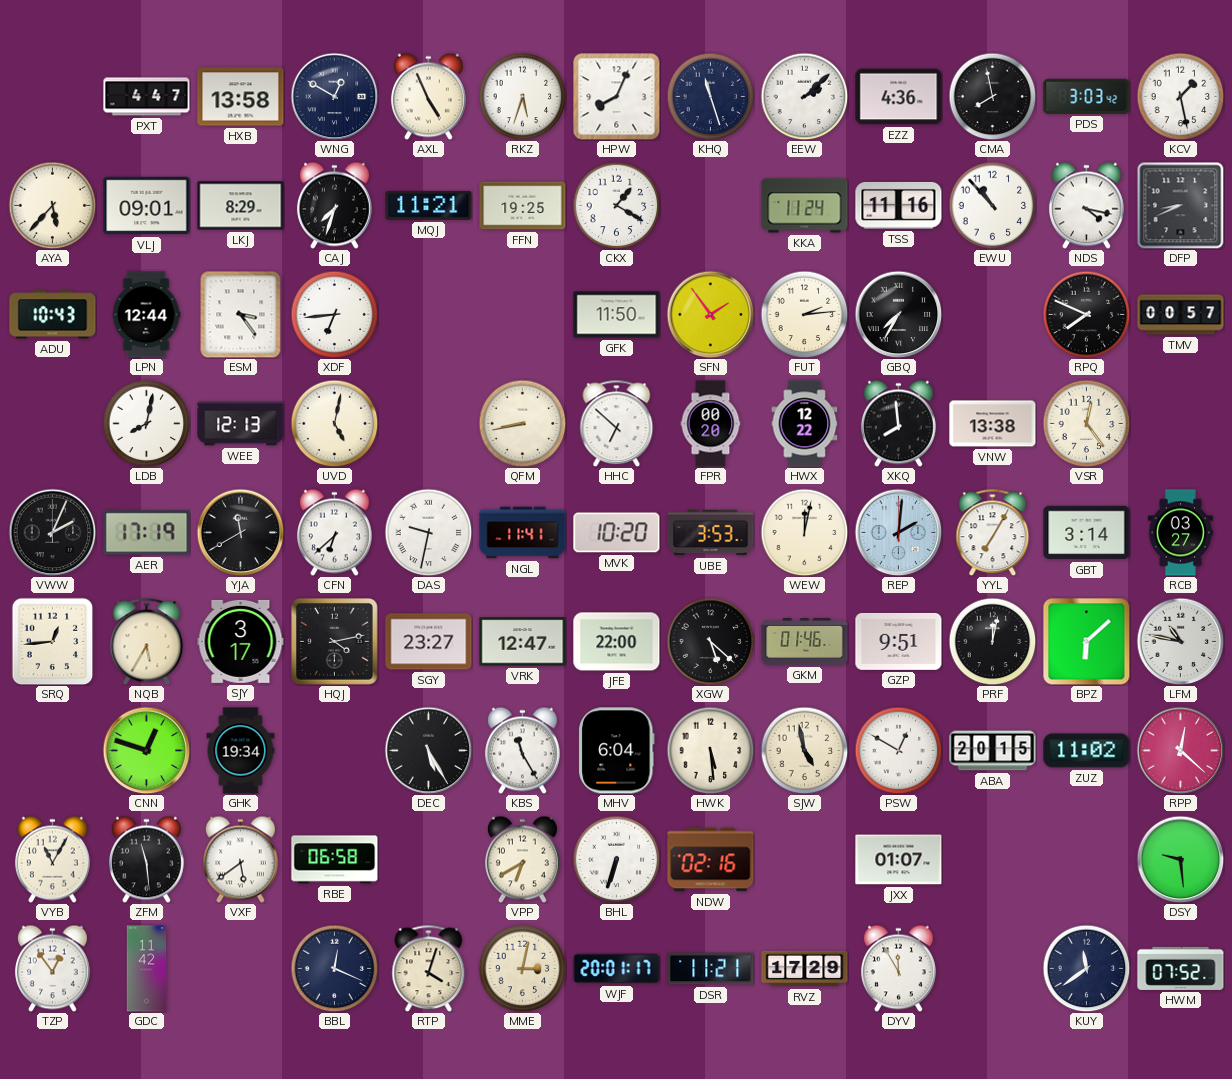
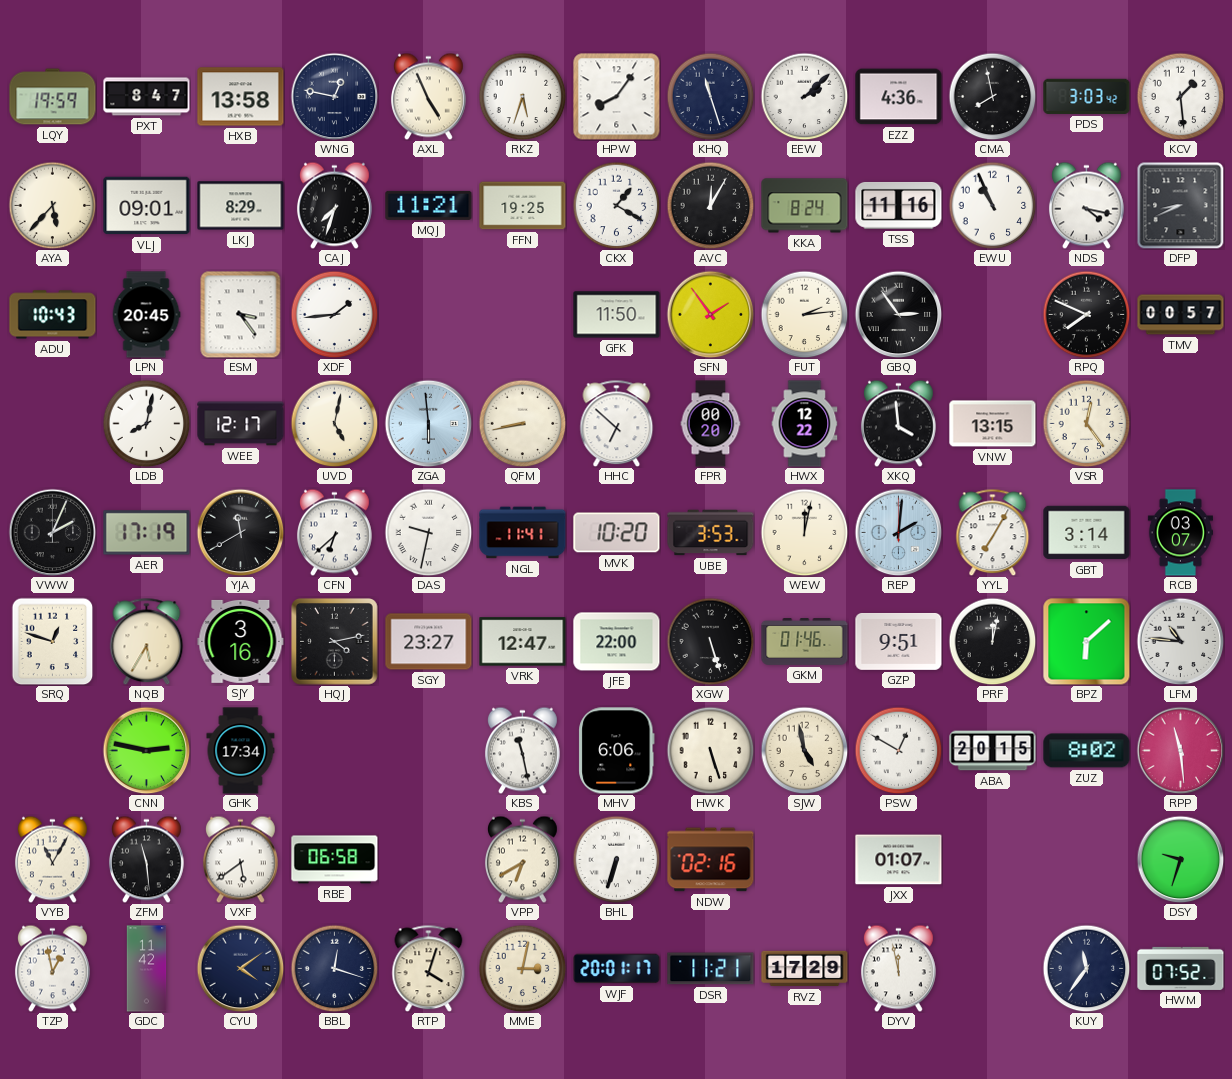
LQY: none -> 19:59
PXT: 4:47 -> 8:47
WNG: 12:50 -> 12:47
HPW: 8:04 -> 8:06
KCV: 1:28 -> 1:29
AVC: none -> 12:05
KKA: 11:24 -> 8:24
EWU: 10:53 -> 10:56
LPN: 12:44 -> 20:45
XDF: 6:44 -> 1:44
GBQ: 7:35 -> 2:54
WEE: 12:13 -> 12:17
ZGA: none -> 5:59
XKQ: 7:59 -> 3:59
VNW: 13:38 -> 13:15
RCB: 03:27 -> 03:07
SRQ: 12:44 -> 12:48
SJY: 3:17 -> 3:16
XGW: 5:22 -> 5:27
LFM: 10:47 -> 10:46
CNN: 12:48 -> 2:47
GHK: 19:34 -> 17:34
DEC: 5:25 -> none
KBS: 11:25 -> 11:28
MHV: 6:04 -> 6:06
HWK: 5:29 -> 5:27
ZUZ: 11:02 -> 8:02
RPP: 12:22 -> 11:29
DSY: 9:29 -> 9:33
TZP: 12:54 -> 12:58
CYU: none -> 4:09
BBL: 12:19 -> 12:18
DYV: 11:55 -> 11:58
KUY: 11:39 -> 11:36
